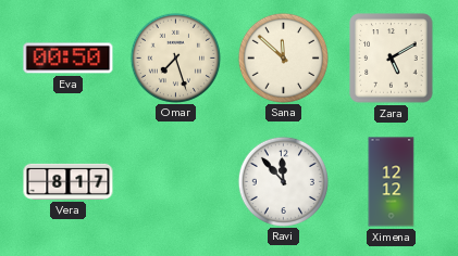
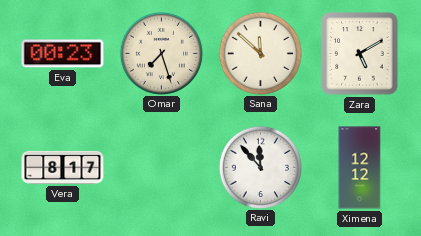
Eva: 00:50 -> 00:23
